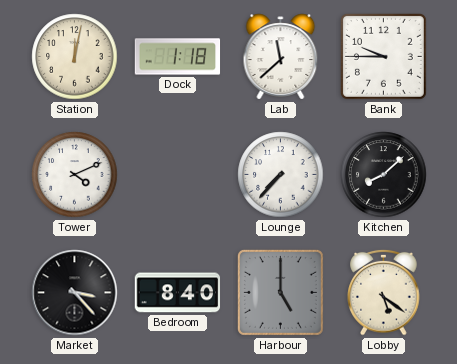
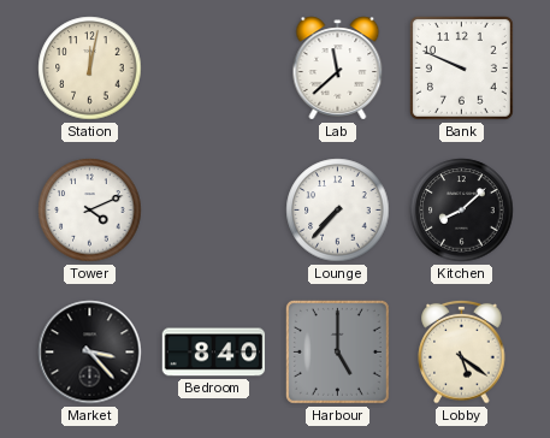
Dock: 1:18 -> none
Bank: 9:45 -> 9:49
